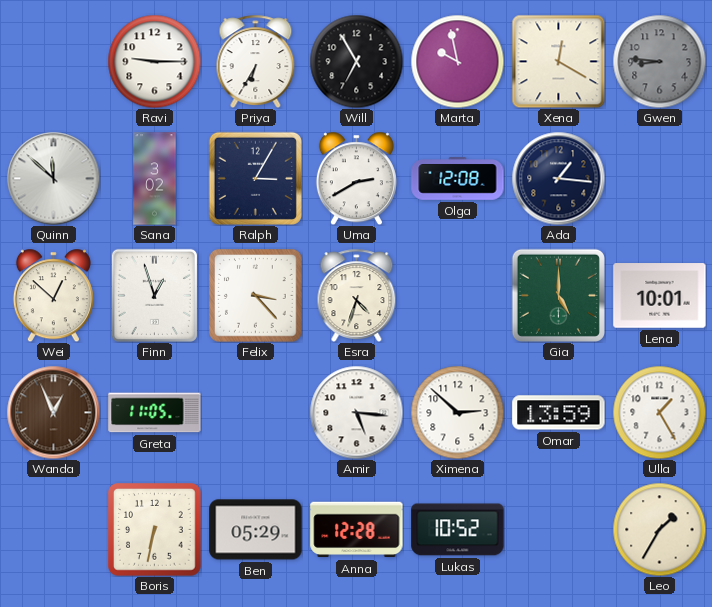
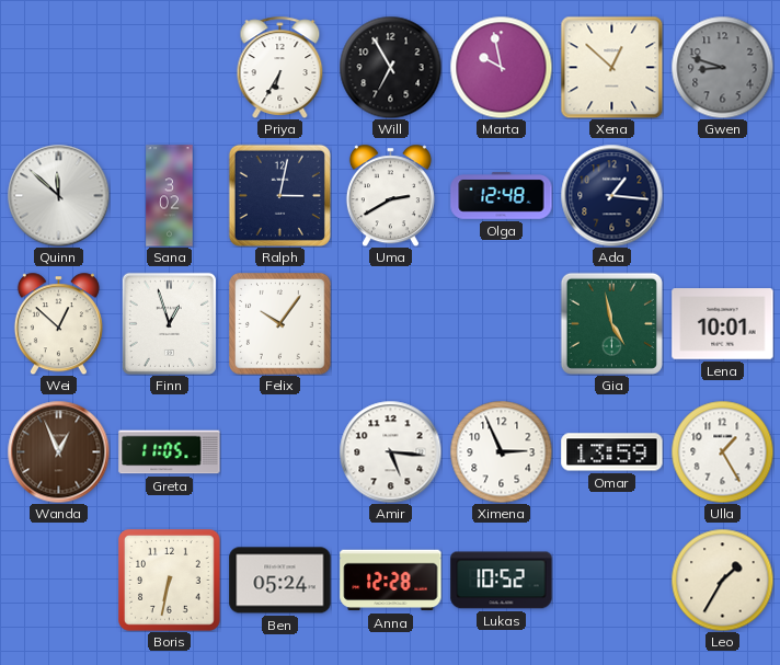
Ravi: 9:15 -> none
Xena: 12:20 -> 12:52
Gwen: 8:46 -> 8:48
Ralph: 3:05 -> 3:02
Olga: 12:08 -> 12:48
Felix: 3:23 -> 10:06
Esra: 4:33 -> none
Gia: 5:00 -> 4:58
Ximena: 2:52 -> 2:56
Ben: 05:29 -> 05:24
